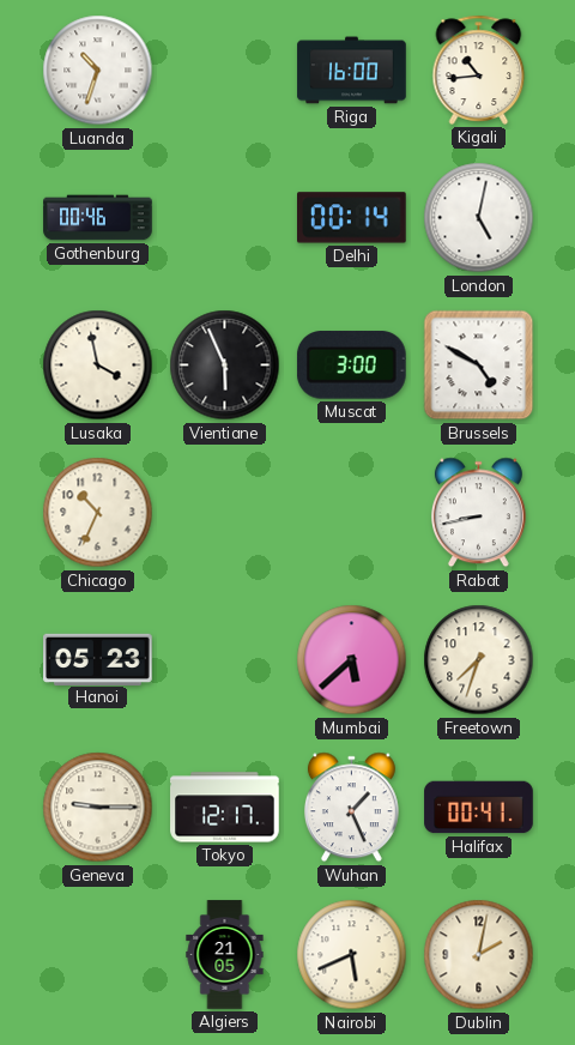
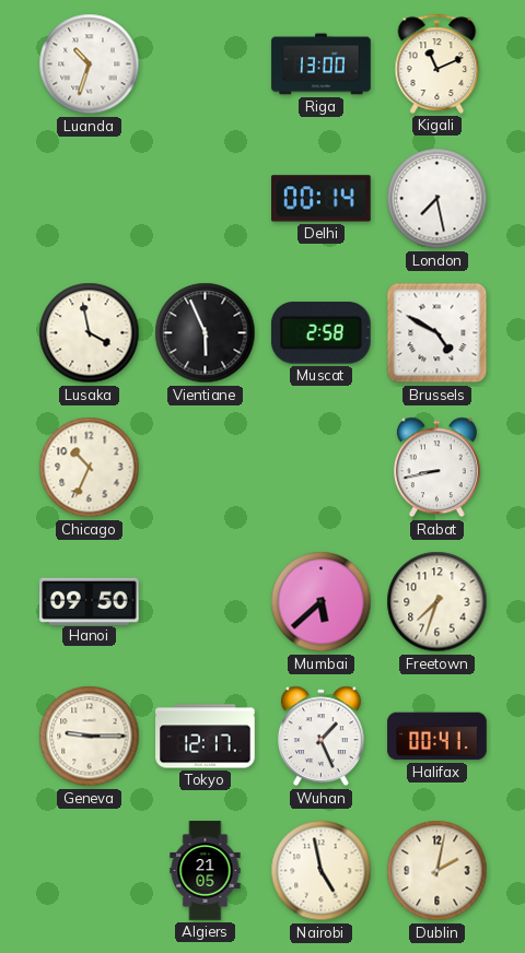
Riga: 16:00 -> 13:00
Kigali: 10:44 -> 11:11
Gothenburg: 00:46 -> none
London: 5:02 -> 7:28
Muscat: 3:00 -> 2:58
Hanoi: 05:23 -> 09:50
Nairobi: 5:41 -> 4:58
